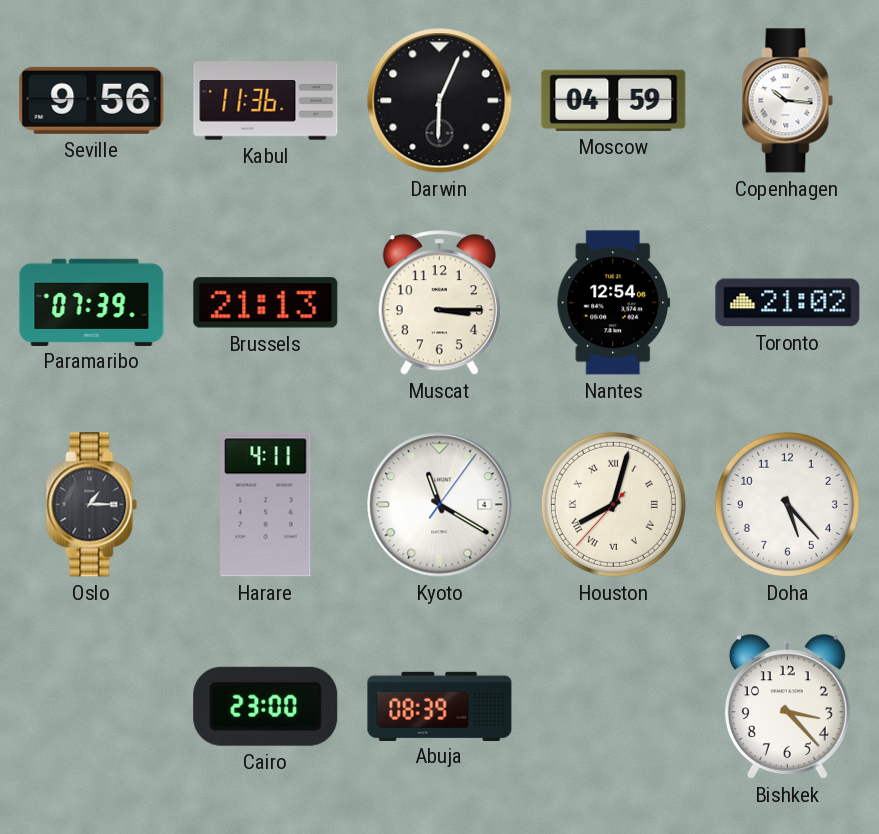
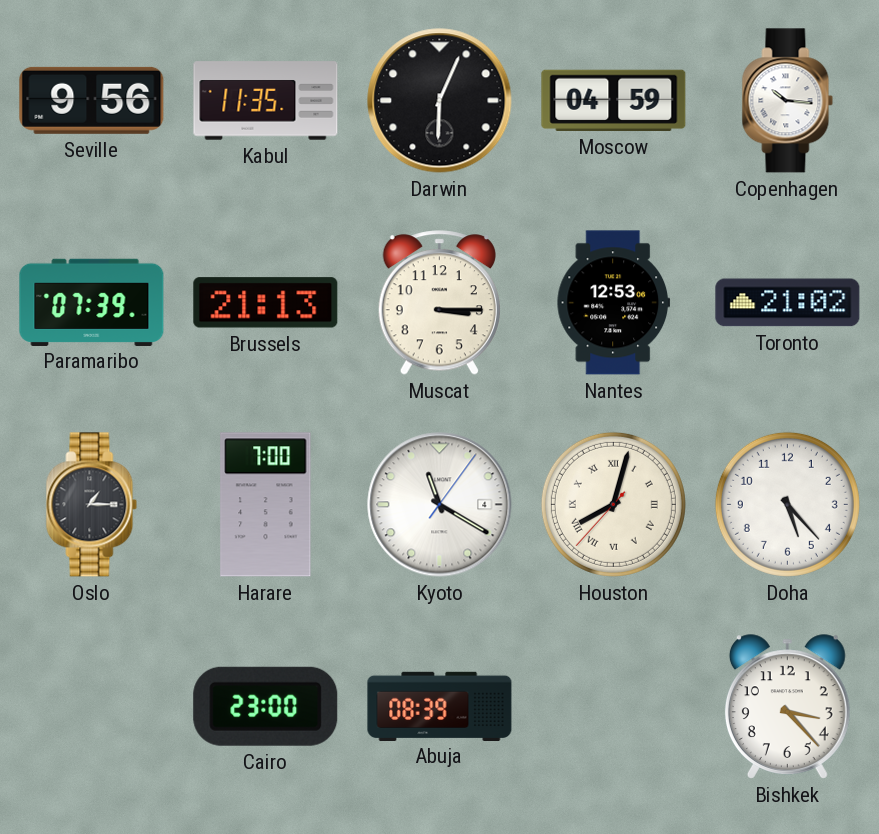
Kabul: 11:36 -> 11:35
Nantes: 12:54 -> 12:53
Harare: 4:11 -> 7:00
